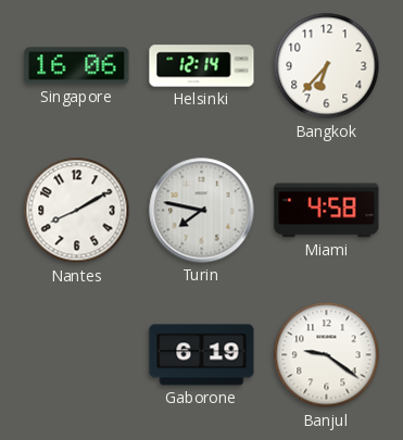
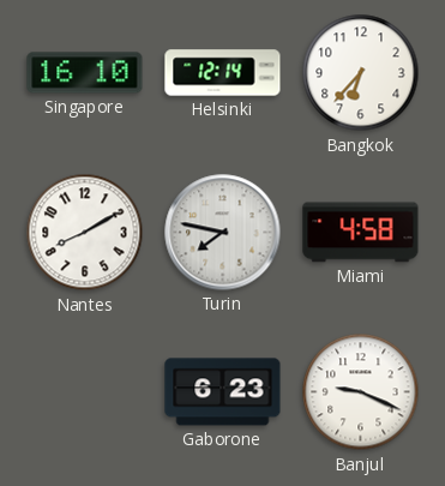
Singapore: 16:06 -> 16:10
Gaborone: 6:19 -> 6:23
Banjul: 9:21 -> 9:19
